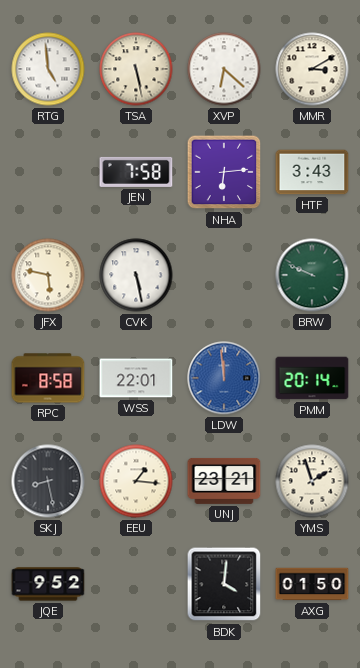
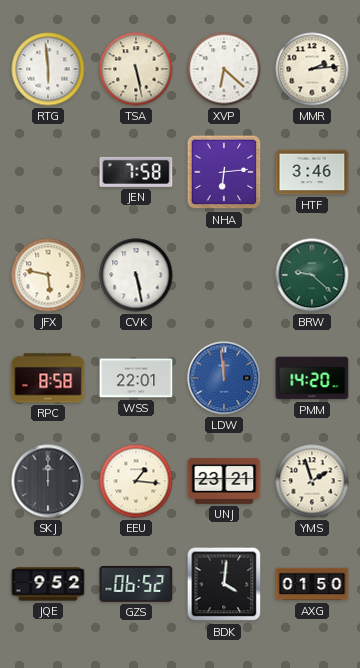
RTG: 4:59 -> 5:59
MMR: 3:10 -> 2:14
HTF: 3:43 -> 3:46
BRW: 9:49 -> 9:22
PMM: 20:14 -> 14:20
SKJ: 8:28 -> 12:00
GZS: none -> 06:52
